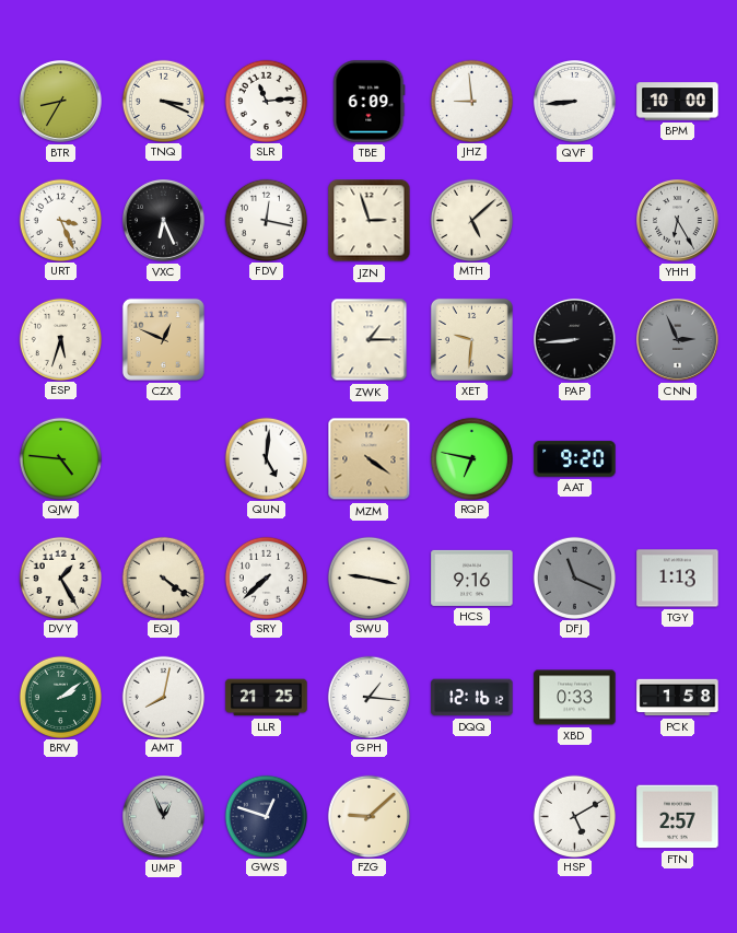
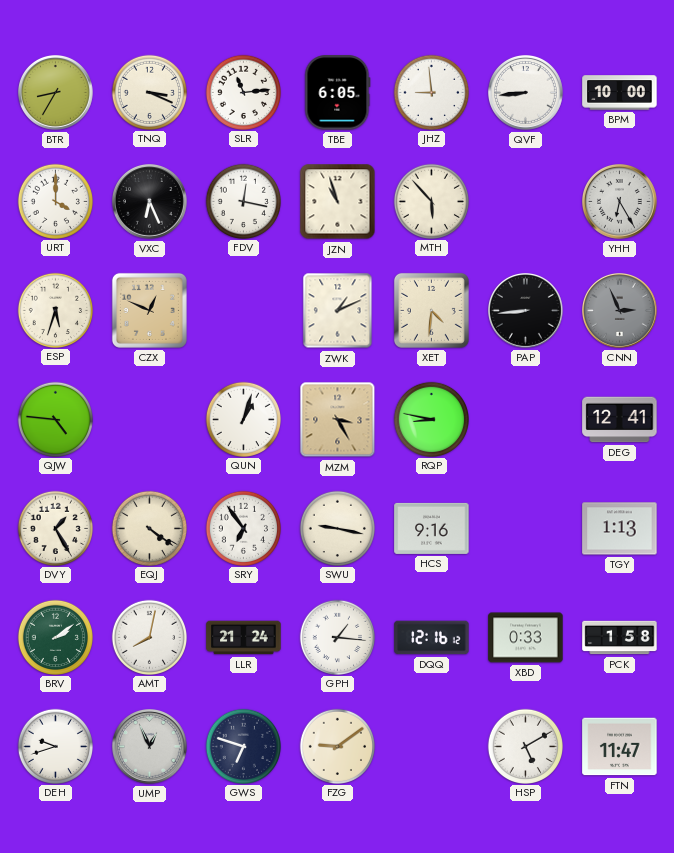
TBE: 6:09 -> 6:05
URT: 3:26 -> 4:00
JZN: 2:57 -> 10:57
MTH: 5:08 -> 5:53
ZWK: 1:15 -> 1:11
XET: 9:31 -> 4:31
QUN: 5:01 -> 1:03
MZM: 4:21 -> 3:25
RQP: 6:47 -> 8:47
AAT: 9:20 -> none
DEG: none -> 12:41
SRY: 7:38 -> 6:54
DFJ: 11:19 -> none
LLR: 21:25 -> 21:24
DEH: none -> 9:42
GWS: 12:48 -> 6:48
FZG: 9:08 -> 9:09
FTN: 2:57 -> 11:47
